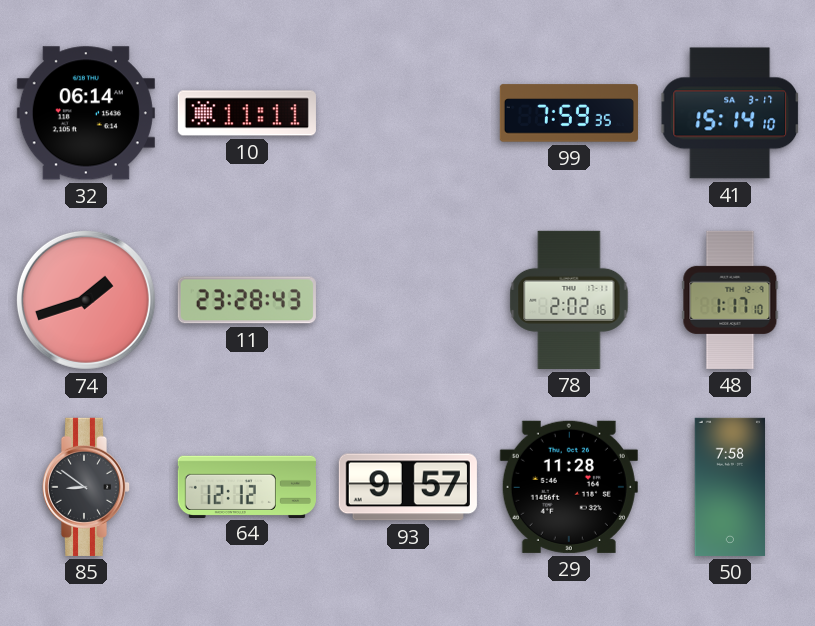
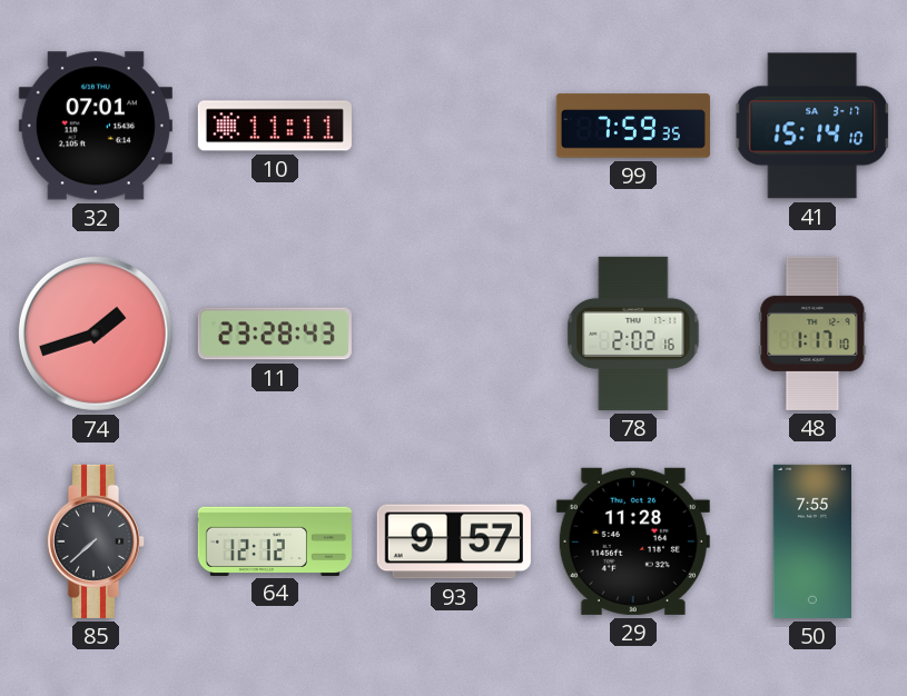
32: 06:14 -> 07:01
85: 8:51 -> 7:38
50: 7:58 -> 7:55
